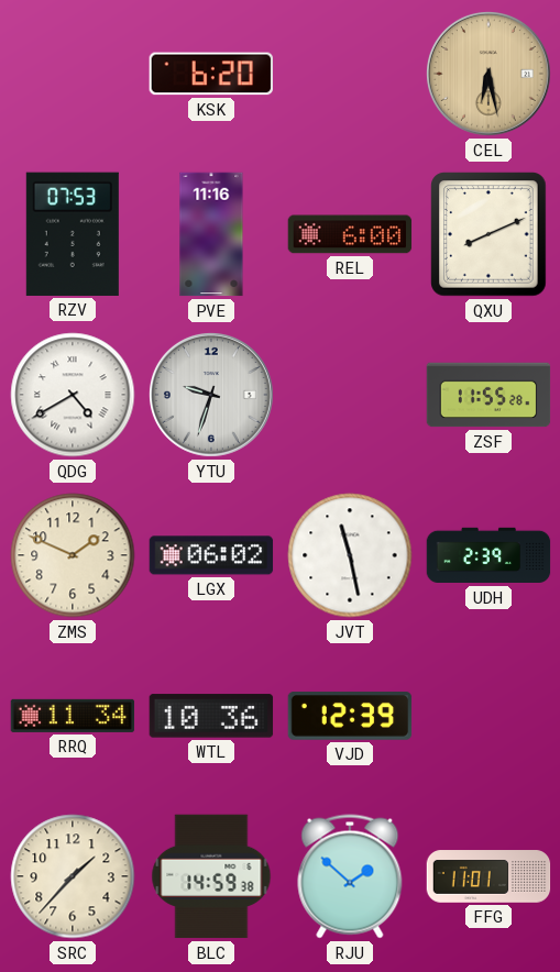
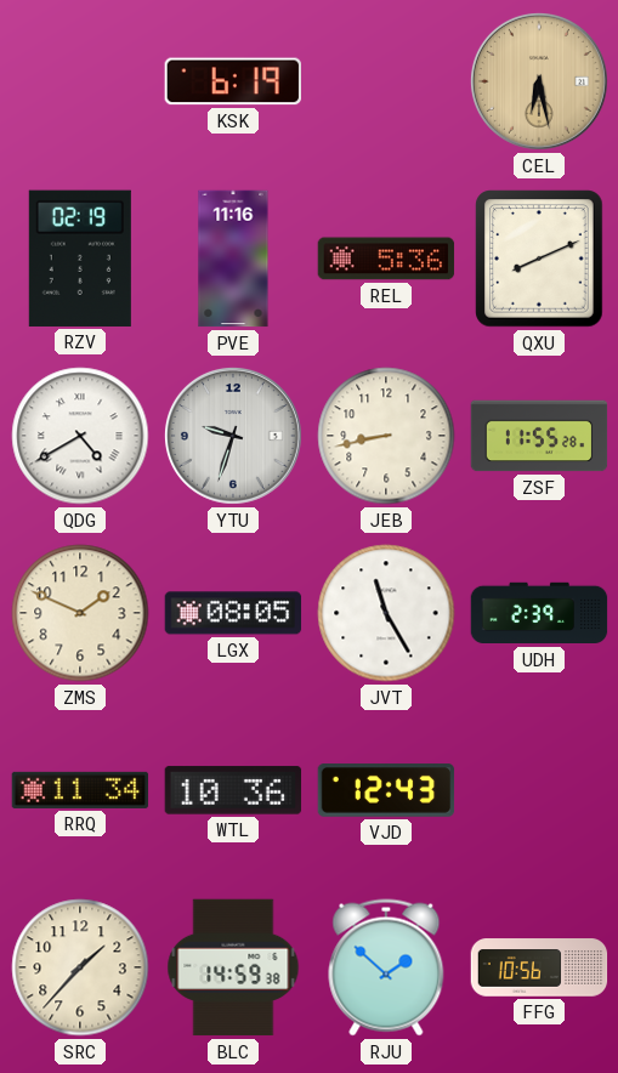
KSK: 6:20 -> 6:19
RZV: 07:53 -> 02:19
REL: 6:00 -> 5:36
JEB: none -> 8:43
LGX: 06:02 -> 08:05
JVT: 11:28 -> 11:25
VJD: 12:39 -> 12:43
FFG: 11:01 -> 10:56
